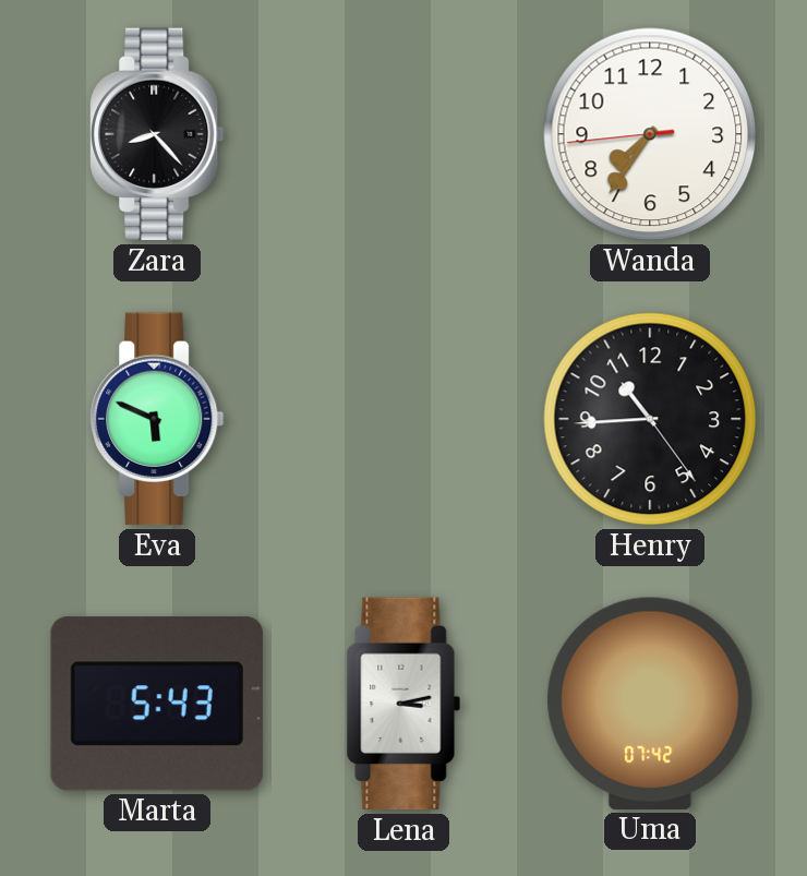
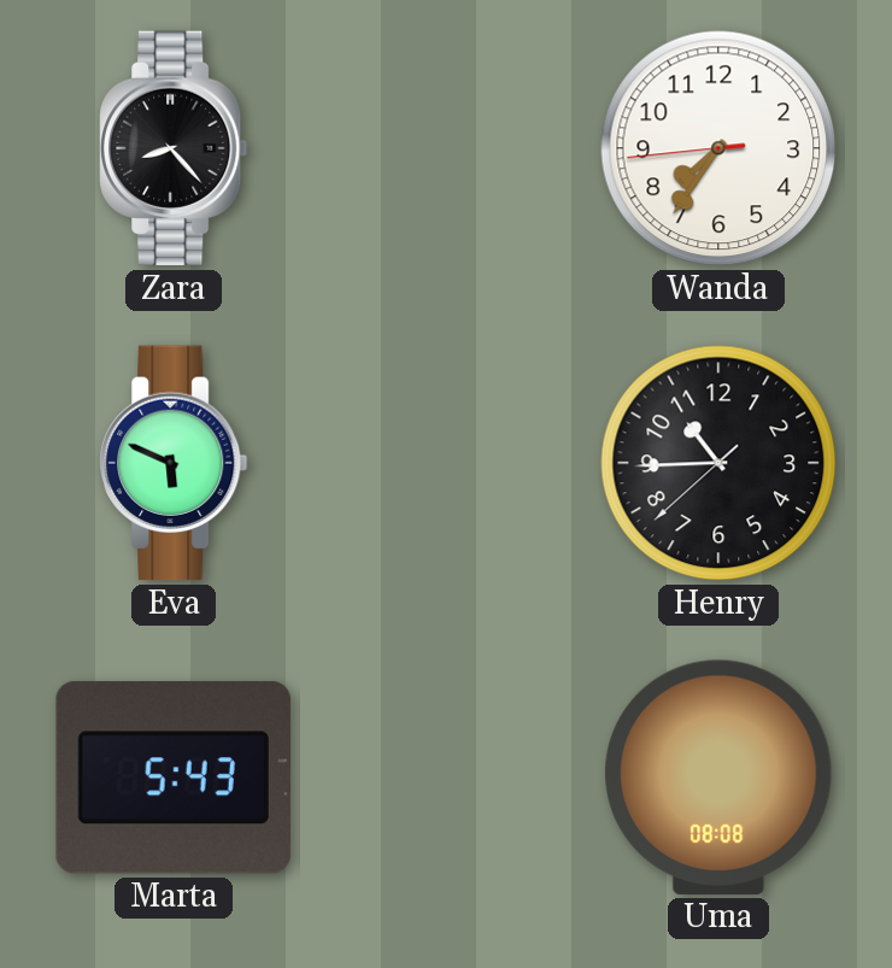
Henry: 10:44:24 -> 10:44:38
Lena: 3:13 -> none
Uma: 07:42 -> 08:08
